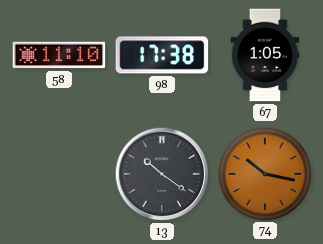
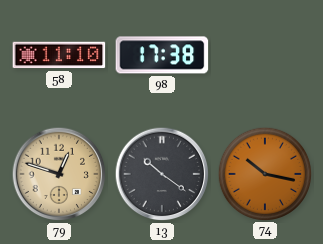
67: 1:05 -> none
79: none -> 12:48
